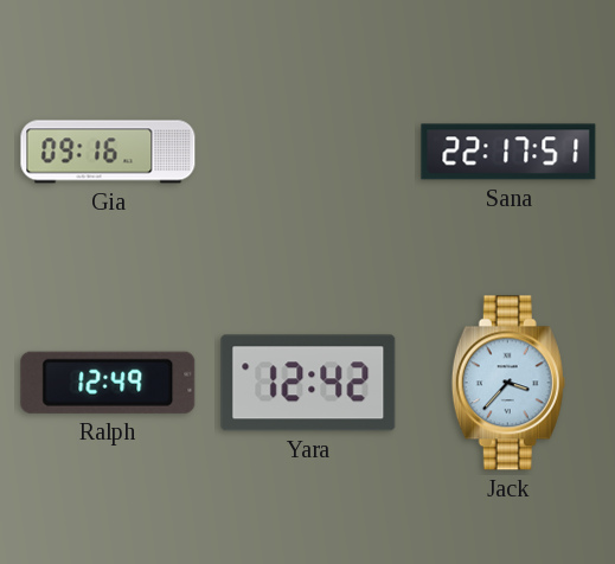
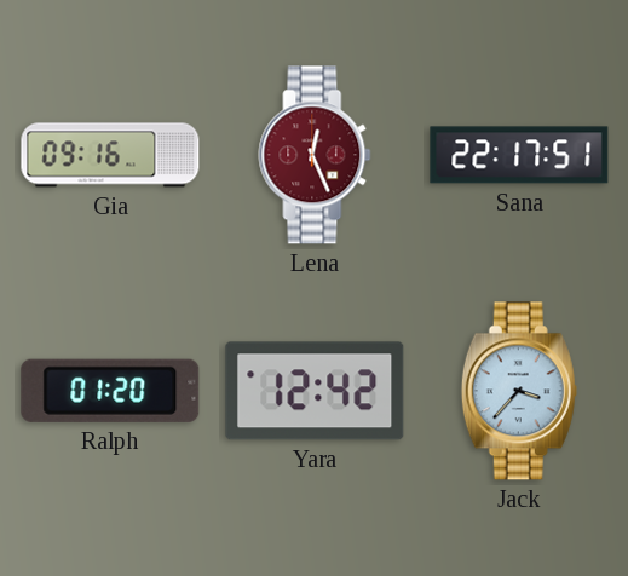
Lena: none -> 12:26
Ralph: 12:49 -> 01:20
